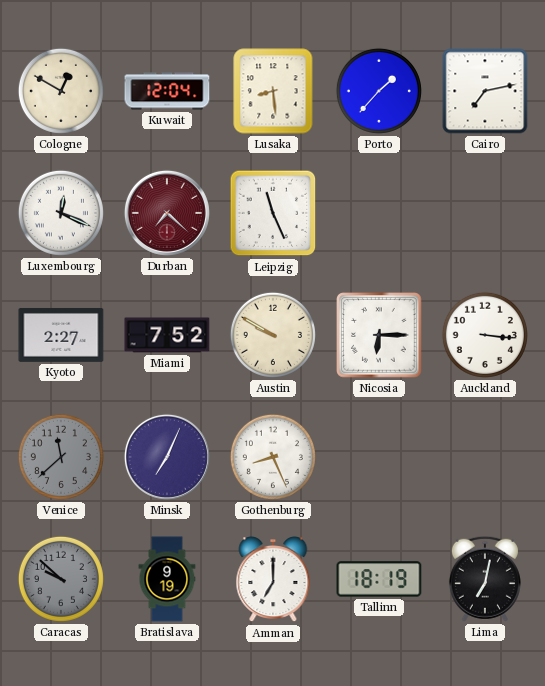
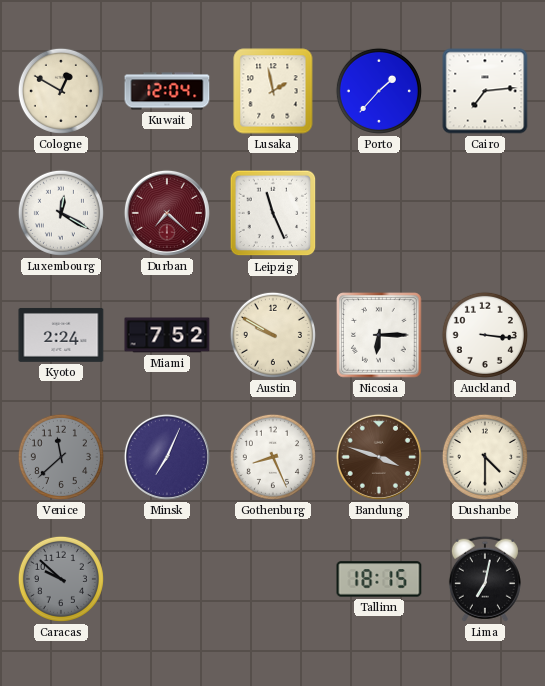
Lusaka: 8:29 -> 1:58
Cairo: 7:13 -> 7:14
Luxembourg: 12:19 -> 12:20
Kyoto: 2:27 -> 2:24
Bandung: none -> 3:48
Dushanbe: none -> 4:30
Bratislava: 9:19 -> none
Amman: 7:00 -> none
Tallinn: 18:19 -> 18:15
